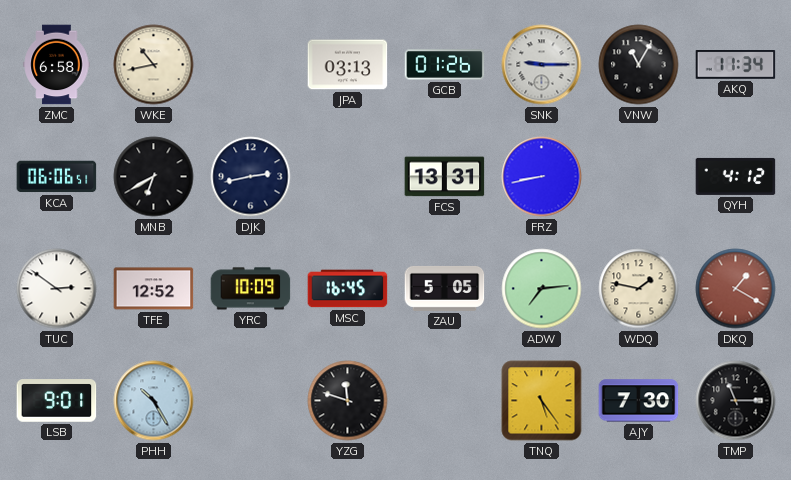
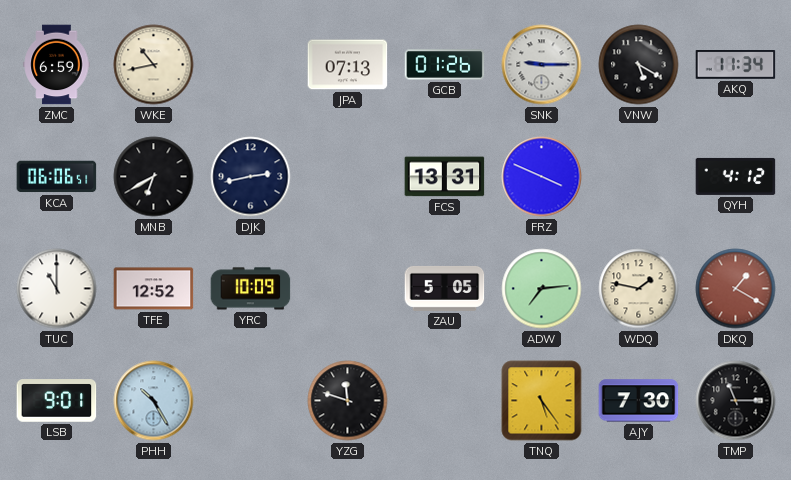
ZMC: 6:58 -> 6:59
JPA: 03:13 -> 07:13
VNW: 11:05 -> 5:20
FRZ: 8:43 -> 3:49
TUC: 2:51 -> 11:00
MSC: 16:45 -> none
